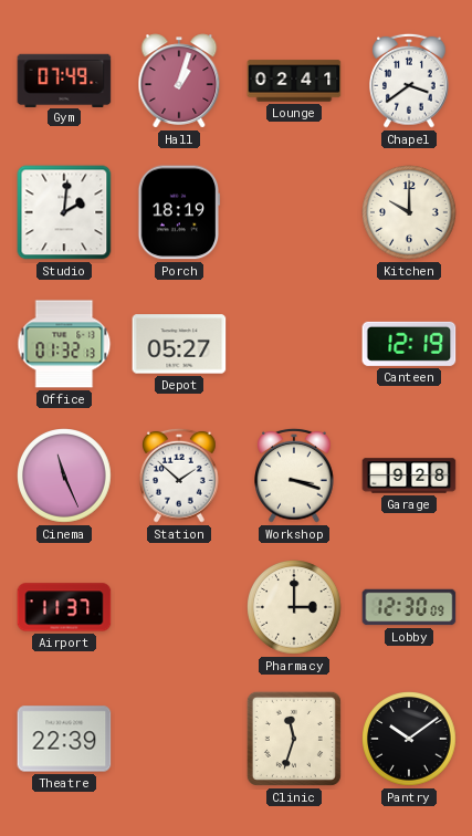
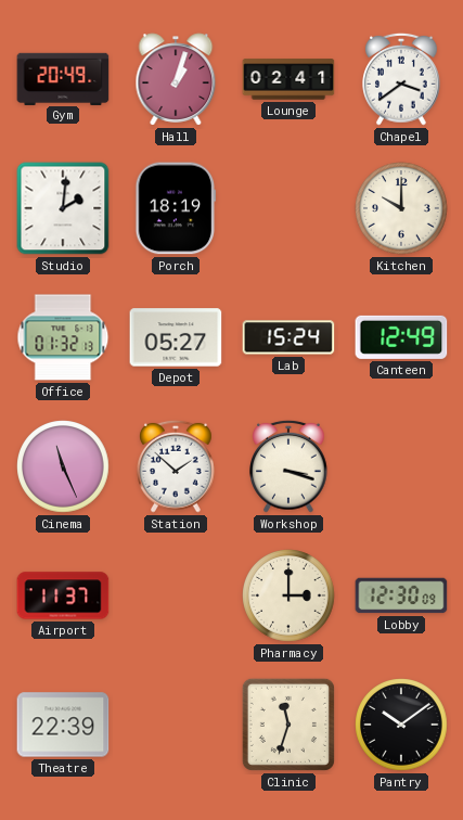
Gym: 07:49 -> 20:49
Lab: none -> 15:24
Canteen: 12:19 -> 12:49
Garage: 9:28 -> none
